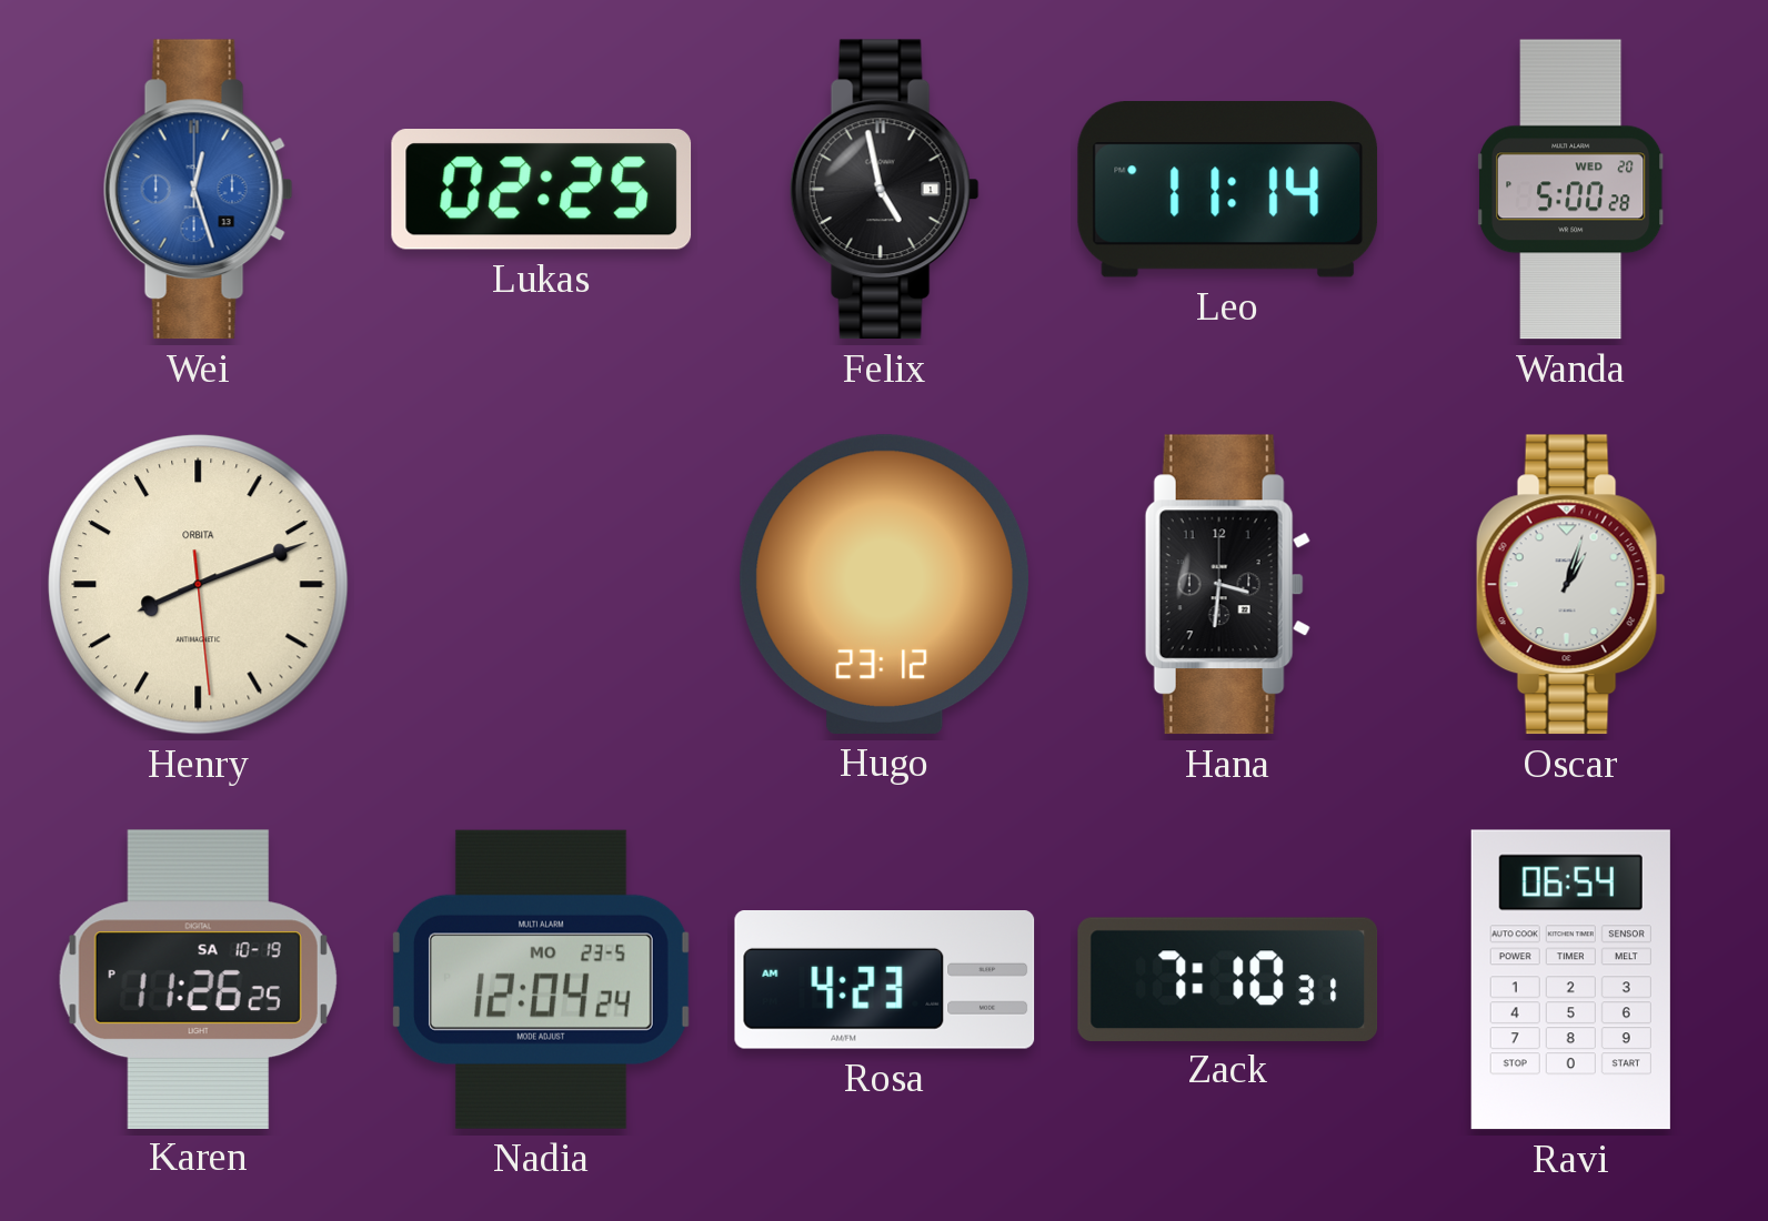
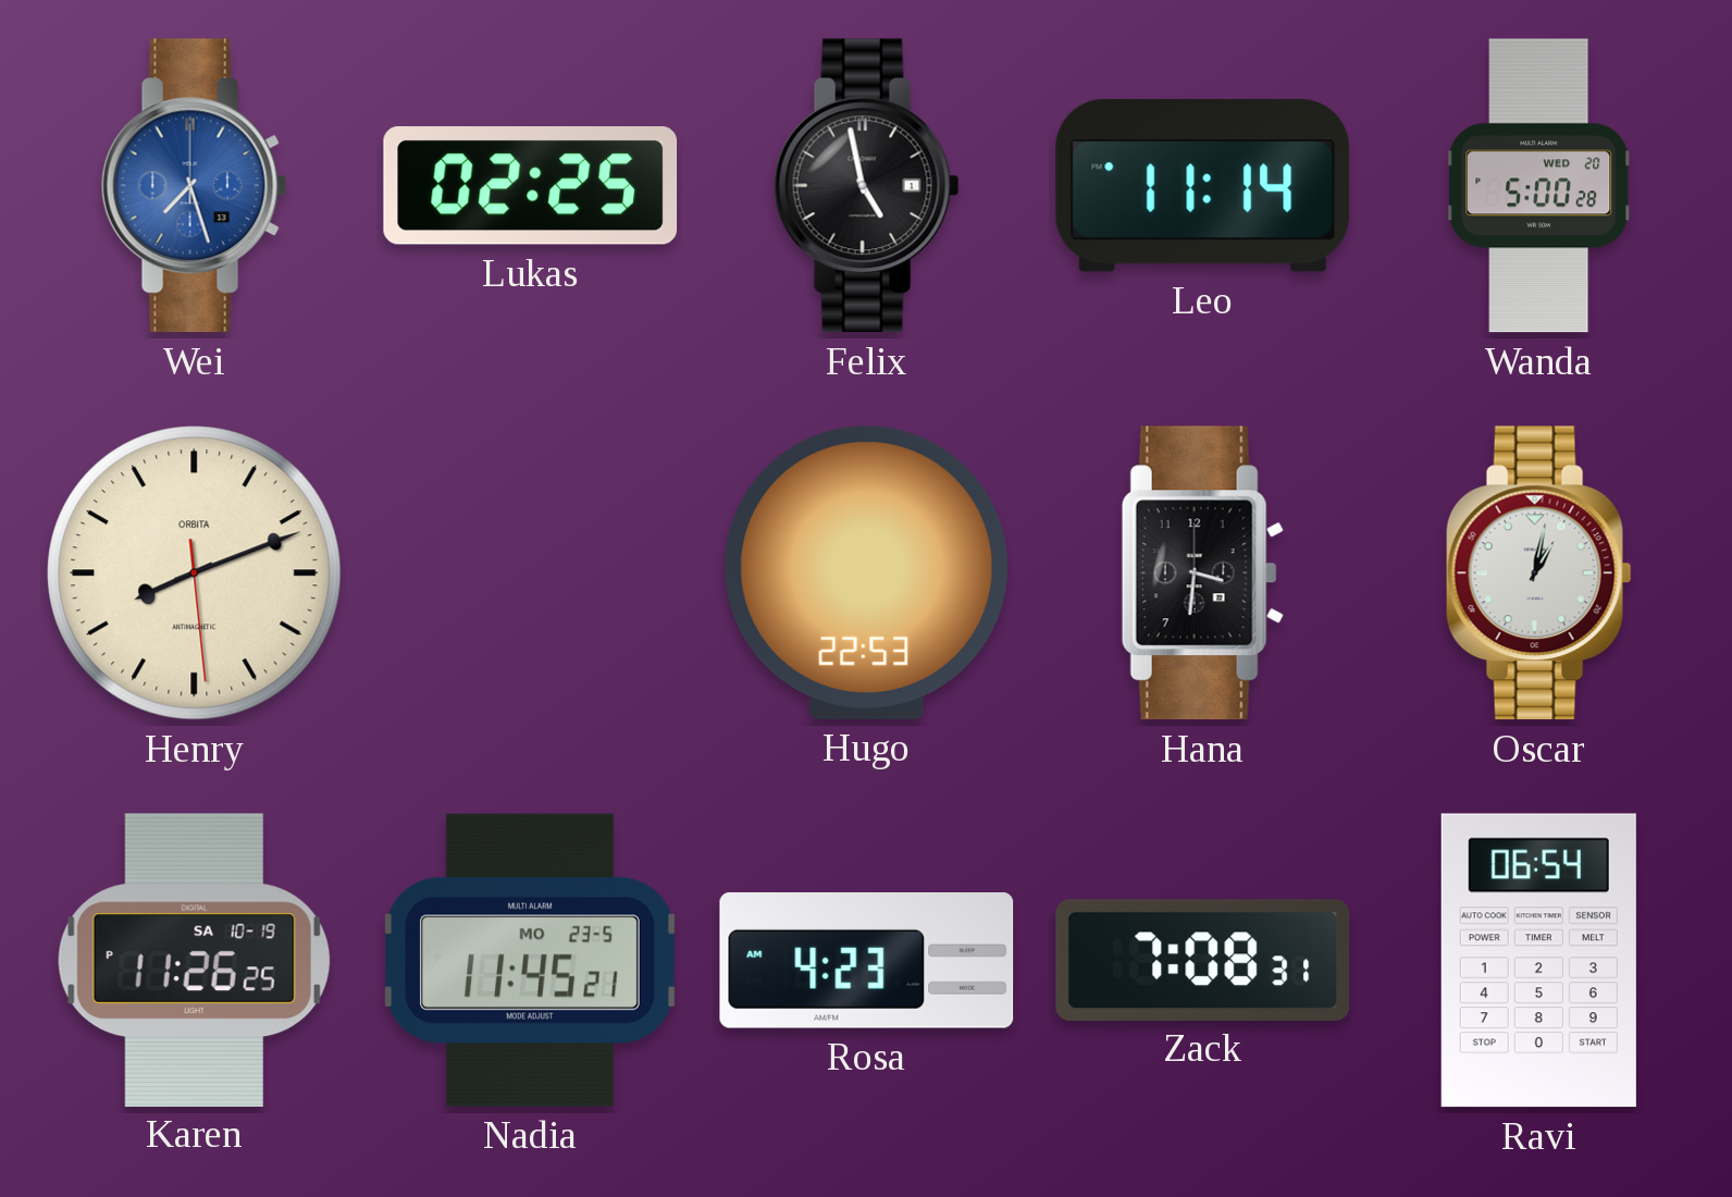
Wei: 12:27 -> 7:27
Hugo: 23:12 -> 22:53
Oscar: 1:03 -> 1:02
Nadia: 12:04 -> 11:45
Zack: 7:10 -> 7:08
